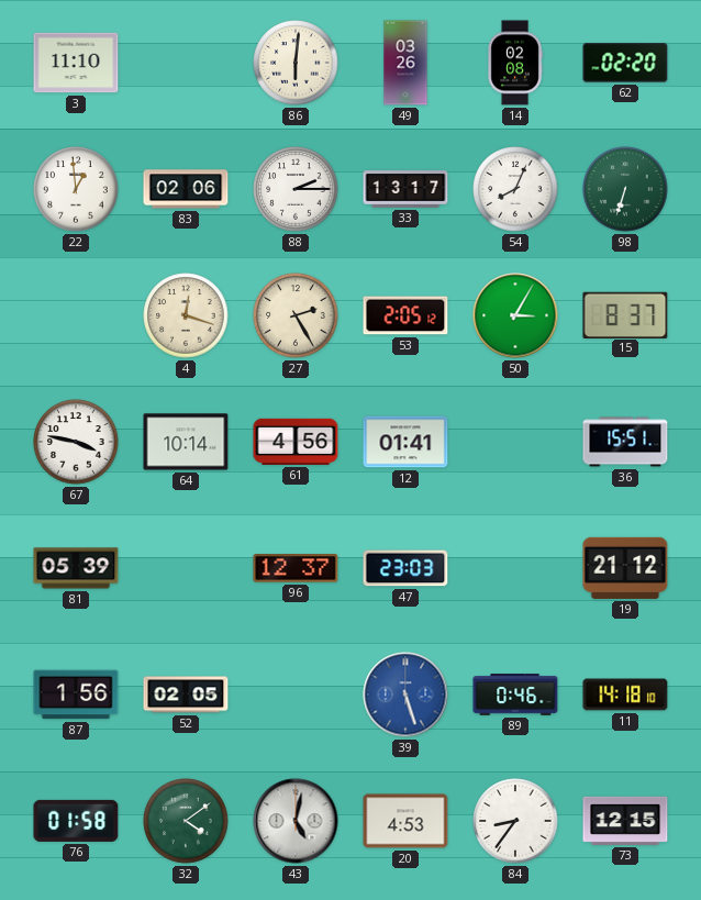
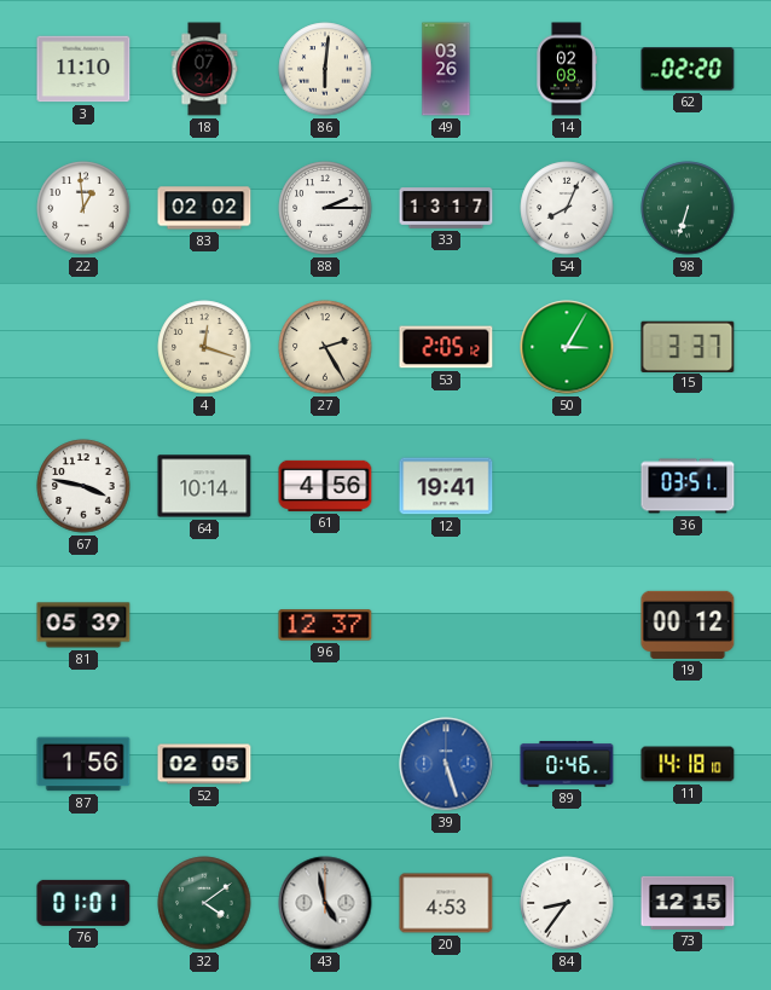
18: none -> 07:34
83: 02:06 -> 02:02
15: 8:37 -> 3:37
12: 01:41 -> 19:41
36: 15:51 -> 03:51
47: 23:03 -> none
19: 21:12 -> 00:12
76: 01:58 -> 01:01
43: 5:02 -> 4:58
